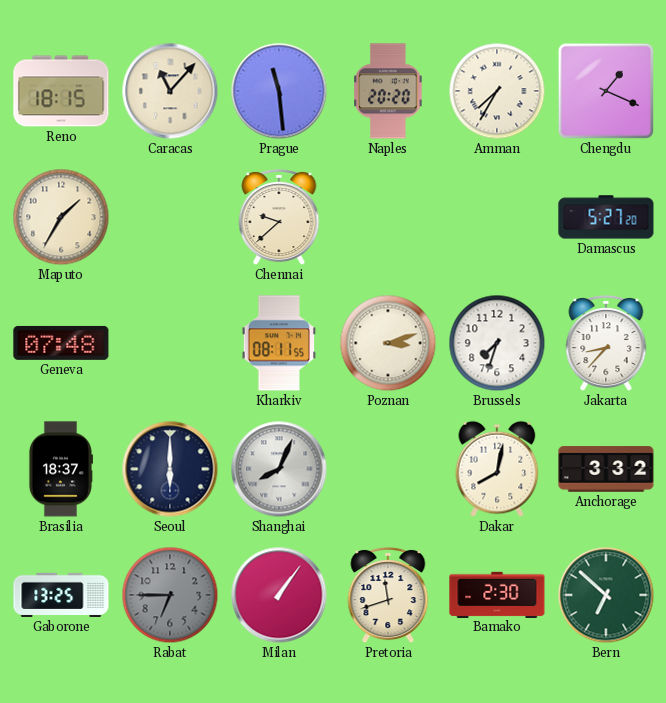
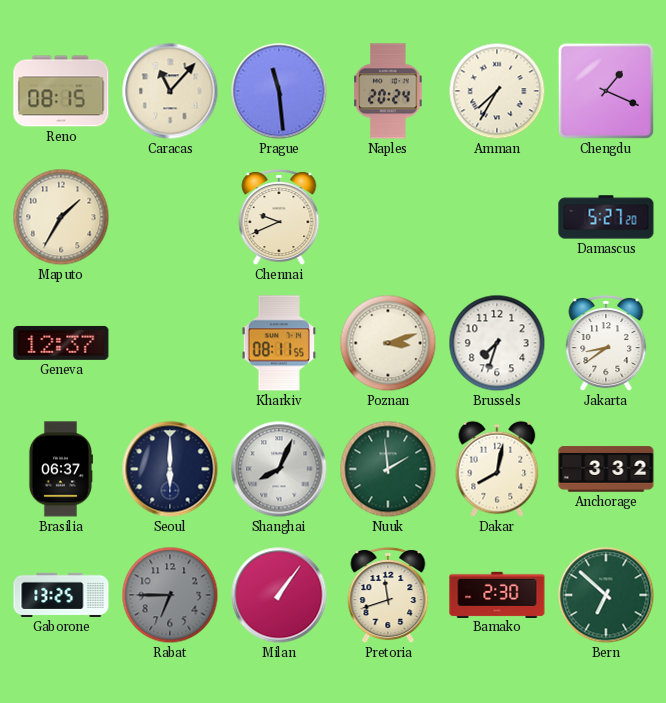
Reno: 18:15 -> 08:15
Naples: 20:20 -> 20:24
Chennai: 9:38 -> 9:41
Geneva: 07:48 -> 12:37
Jakarta: 8:37 -> 8:39
Brasilia: 18:37 -> 06:37
Nuuk: none -> 1:59
